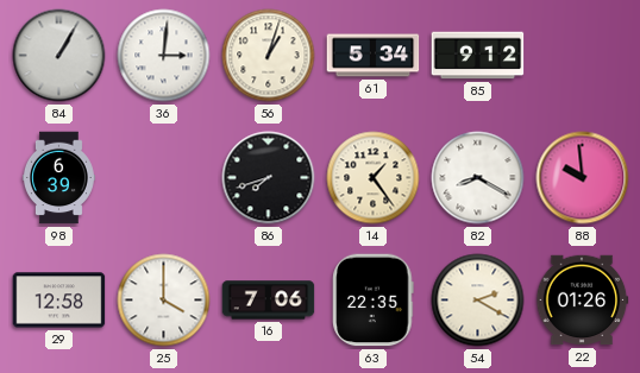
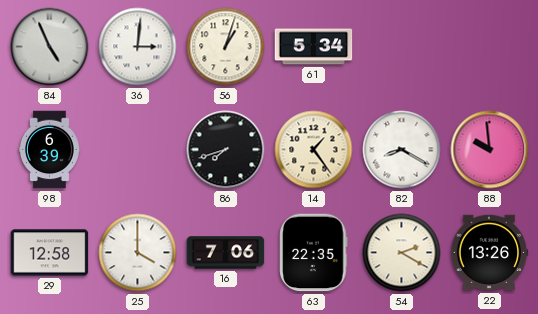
84: 1:05 -> 4:56
85: 9:12 -> none
22: 01:26 -> 13:26
